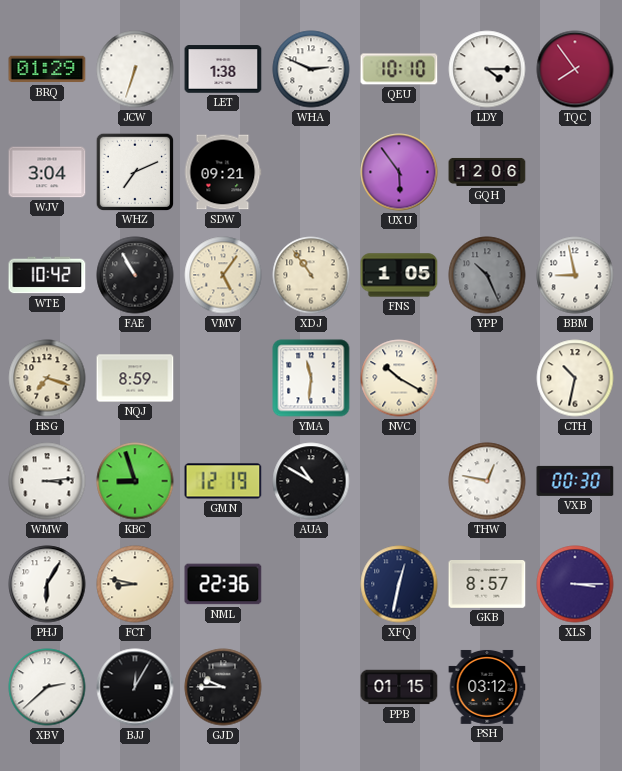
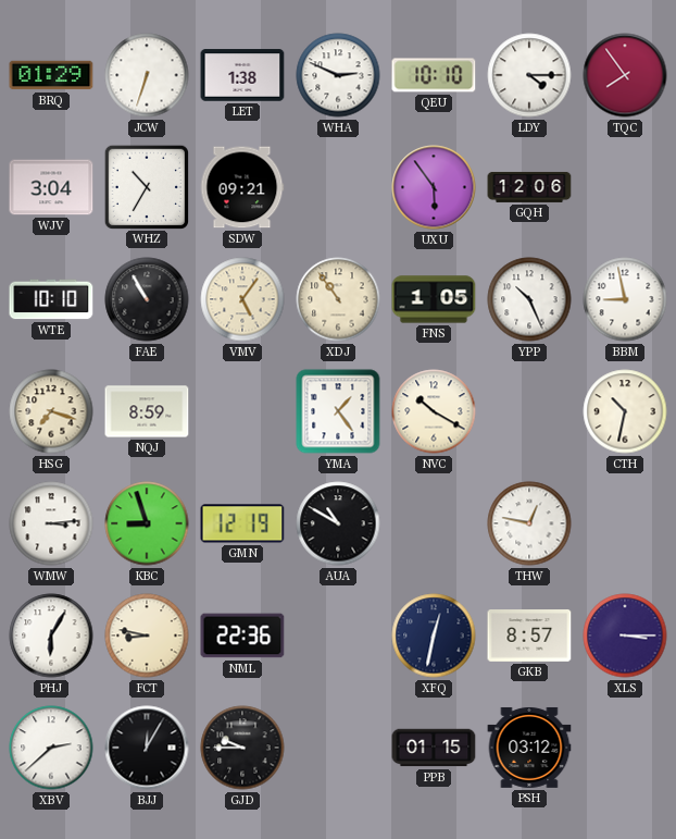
WHZ: 7:11 -> 10:35
WTE: 10:42 -> 10:10
YPP dial: grey -> white
YMA: 11:31 -> 1:24
VXB: 00:30 -> none
